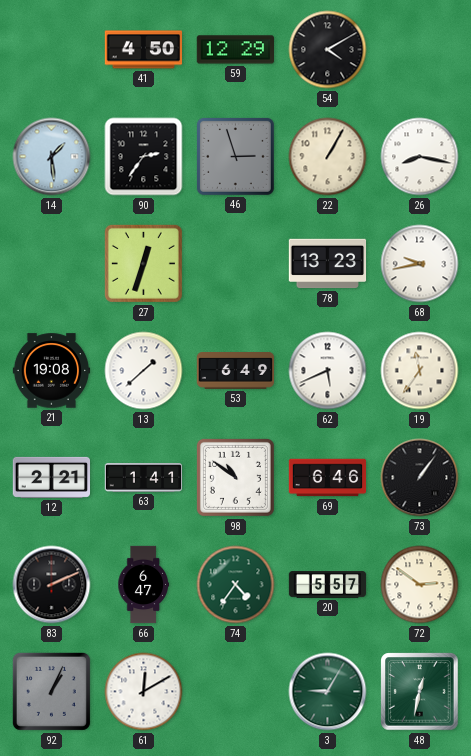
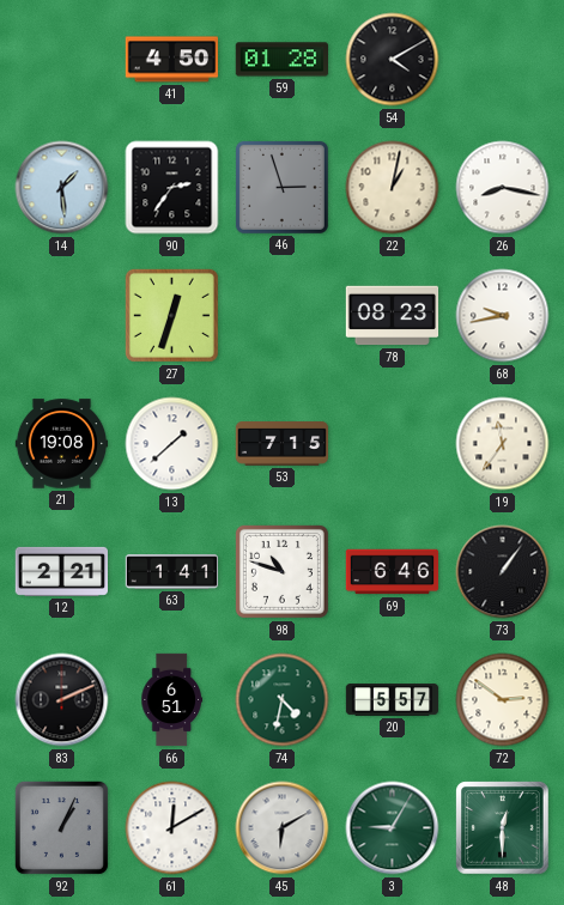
59: 12:29 -> 01:28
22: 1:05 -> 1:02
78: 13:23 -> 08:23
53: 6:49 -> 7:15
62: 5:41 -> none
98: 10:51 -> 10:48
66: 6:47 -> 6:51
74: 4:36 -> 4:32
45: none -> 6:10
48: 12:32 -> 12:30
